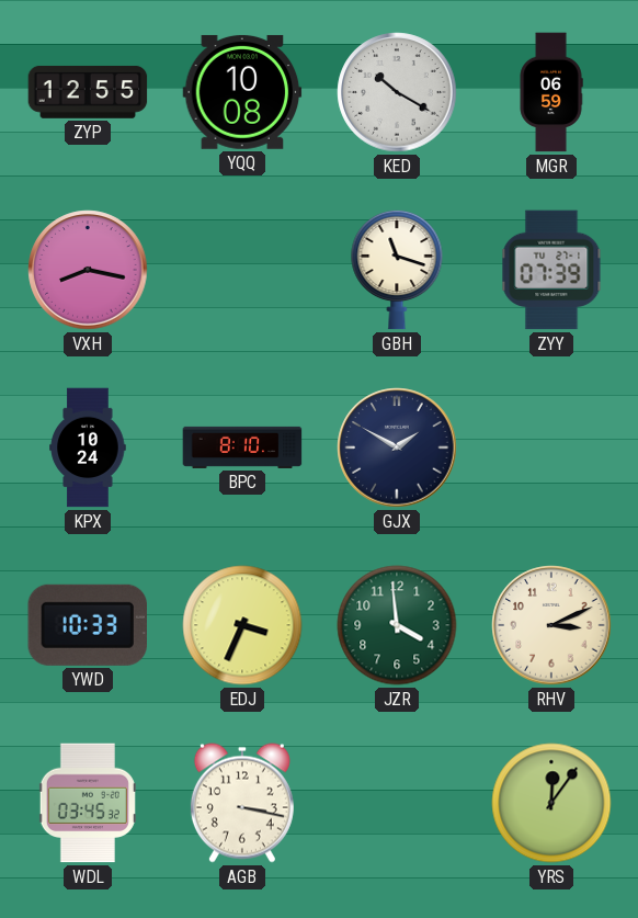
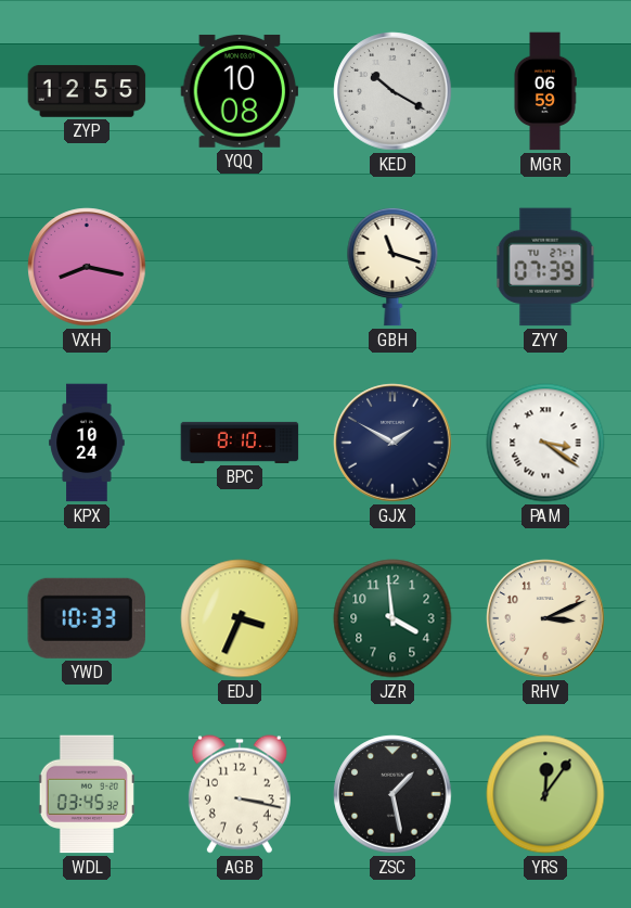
PAM: none -> 3:21
ZSC: none -> 1:28
